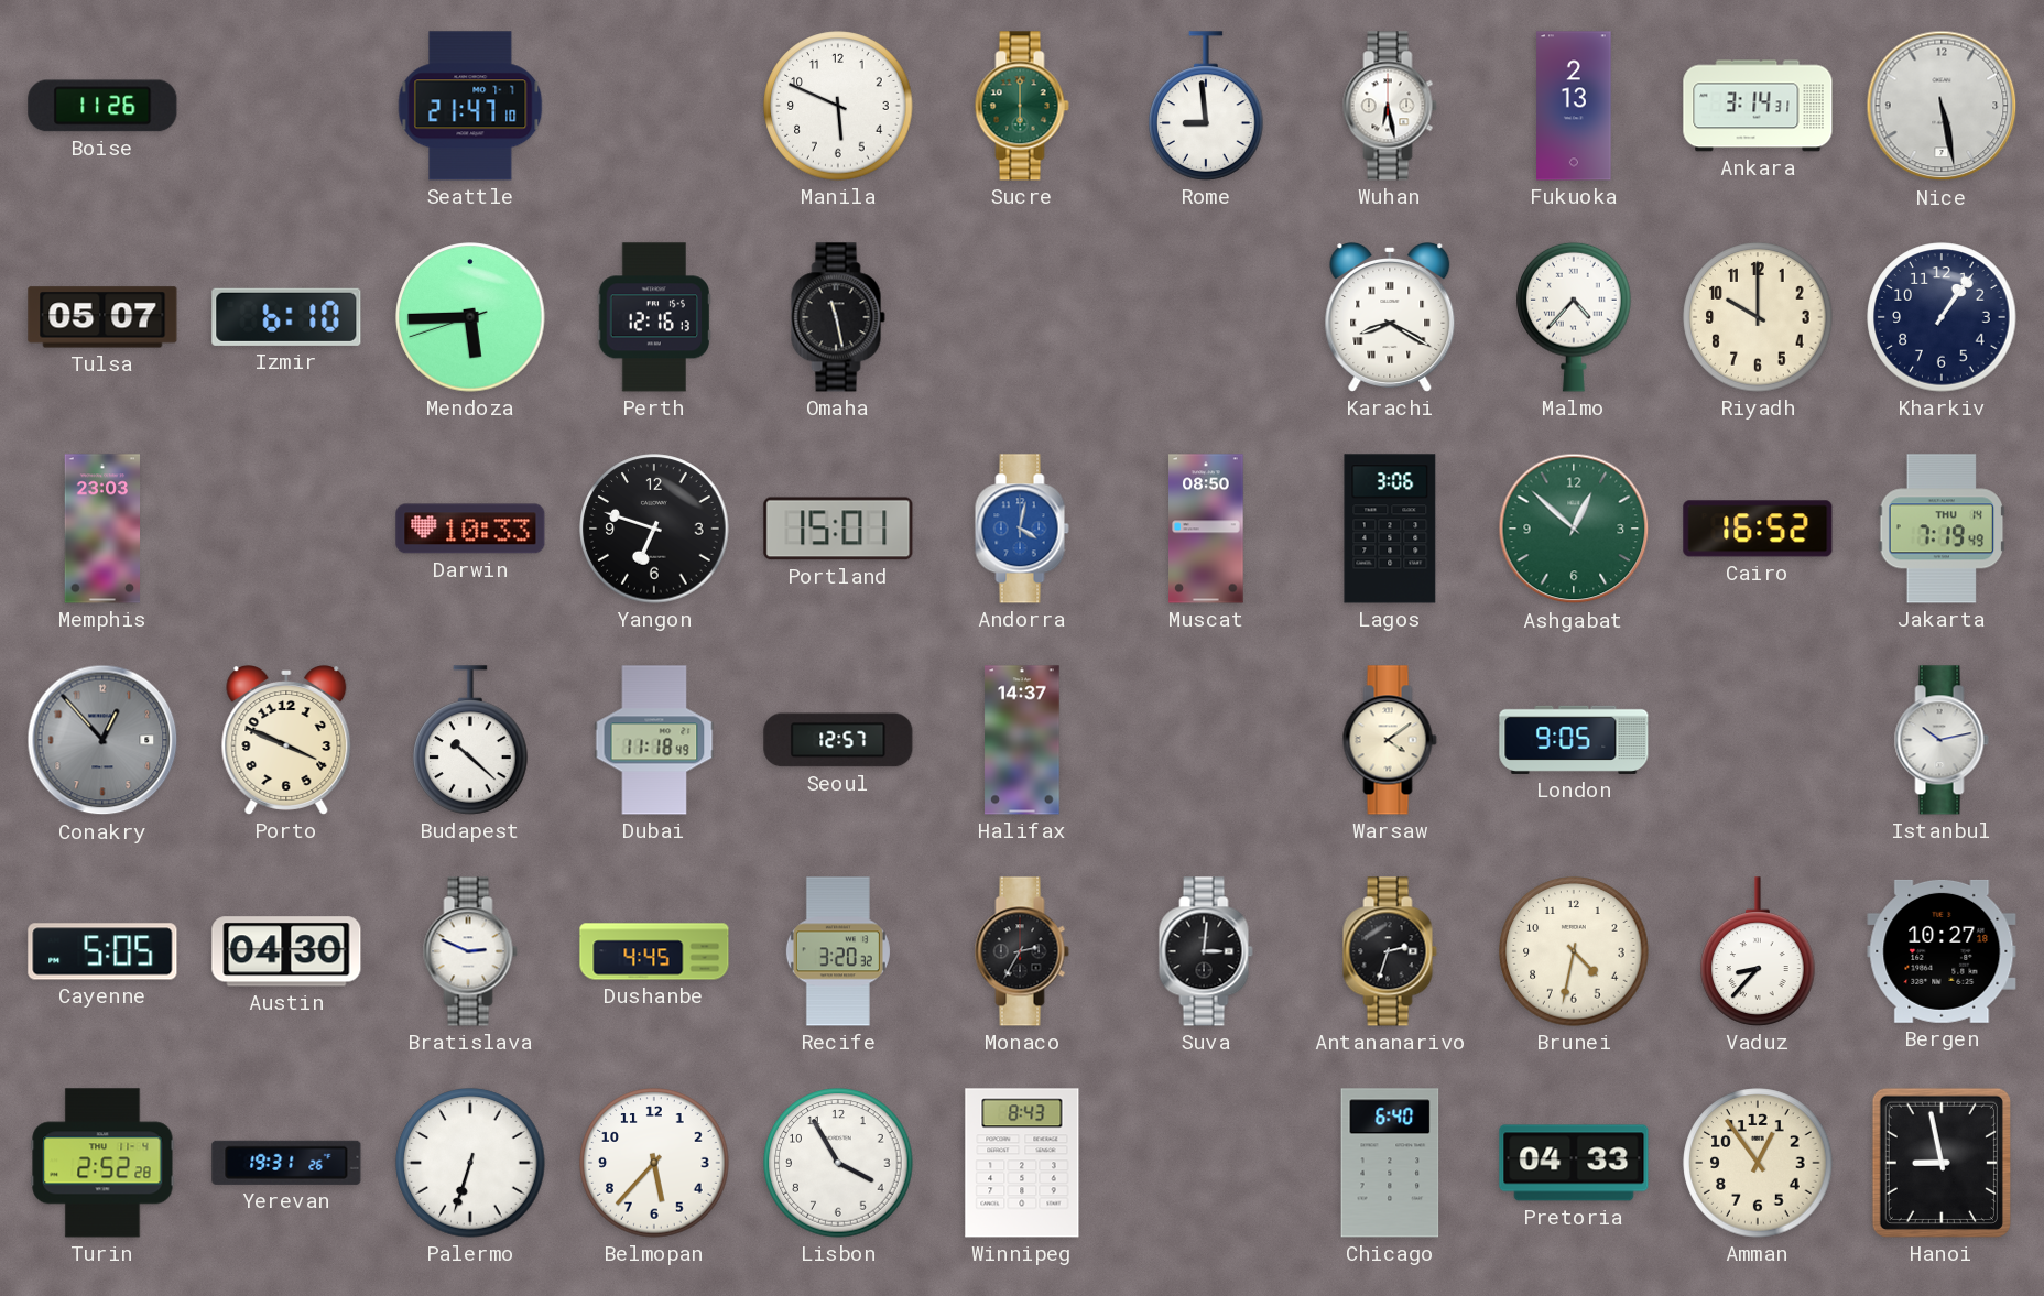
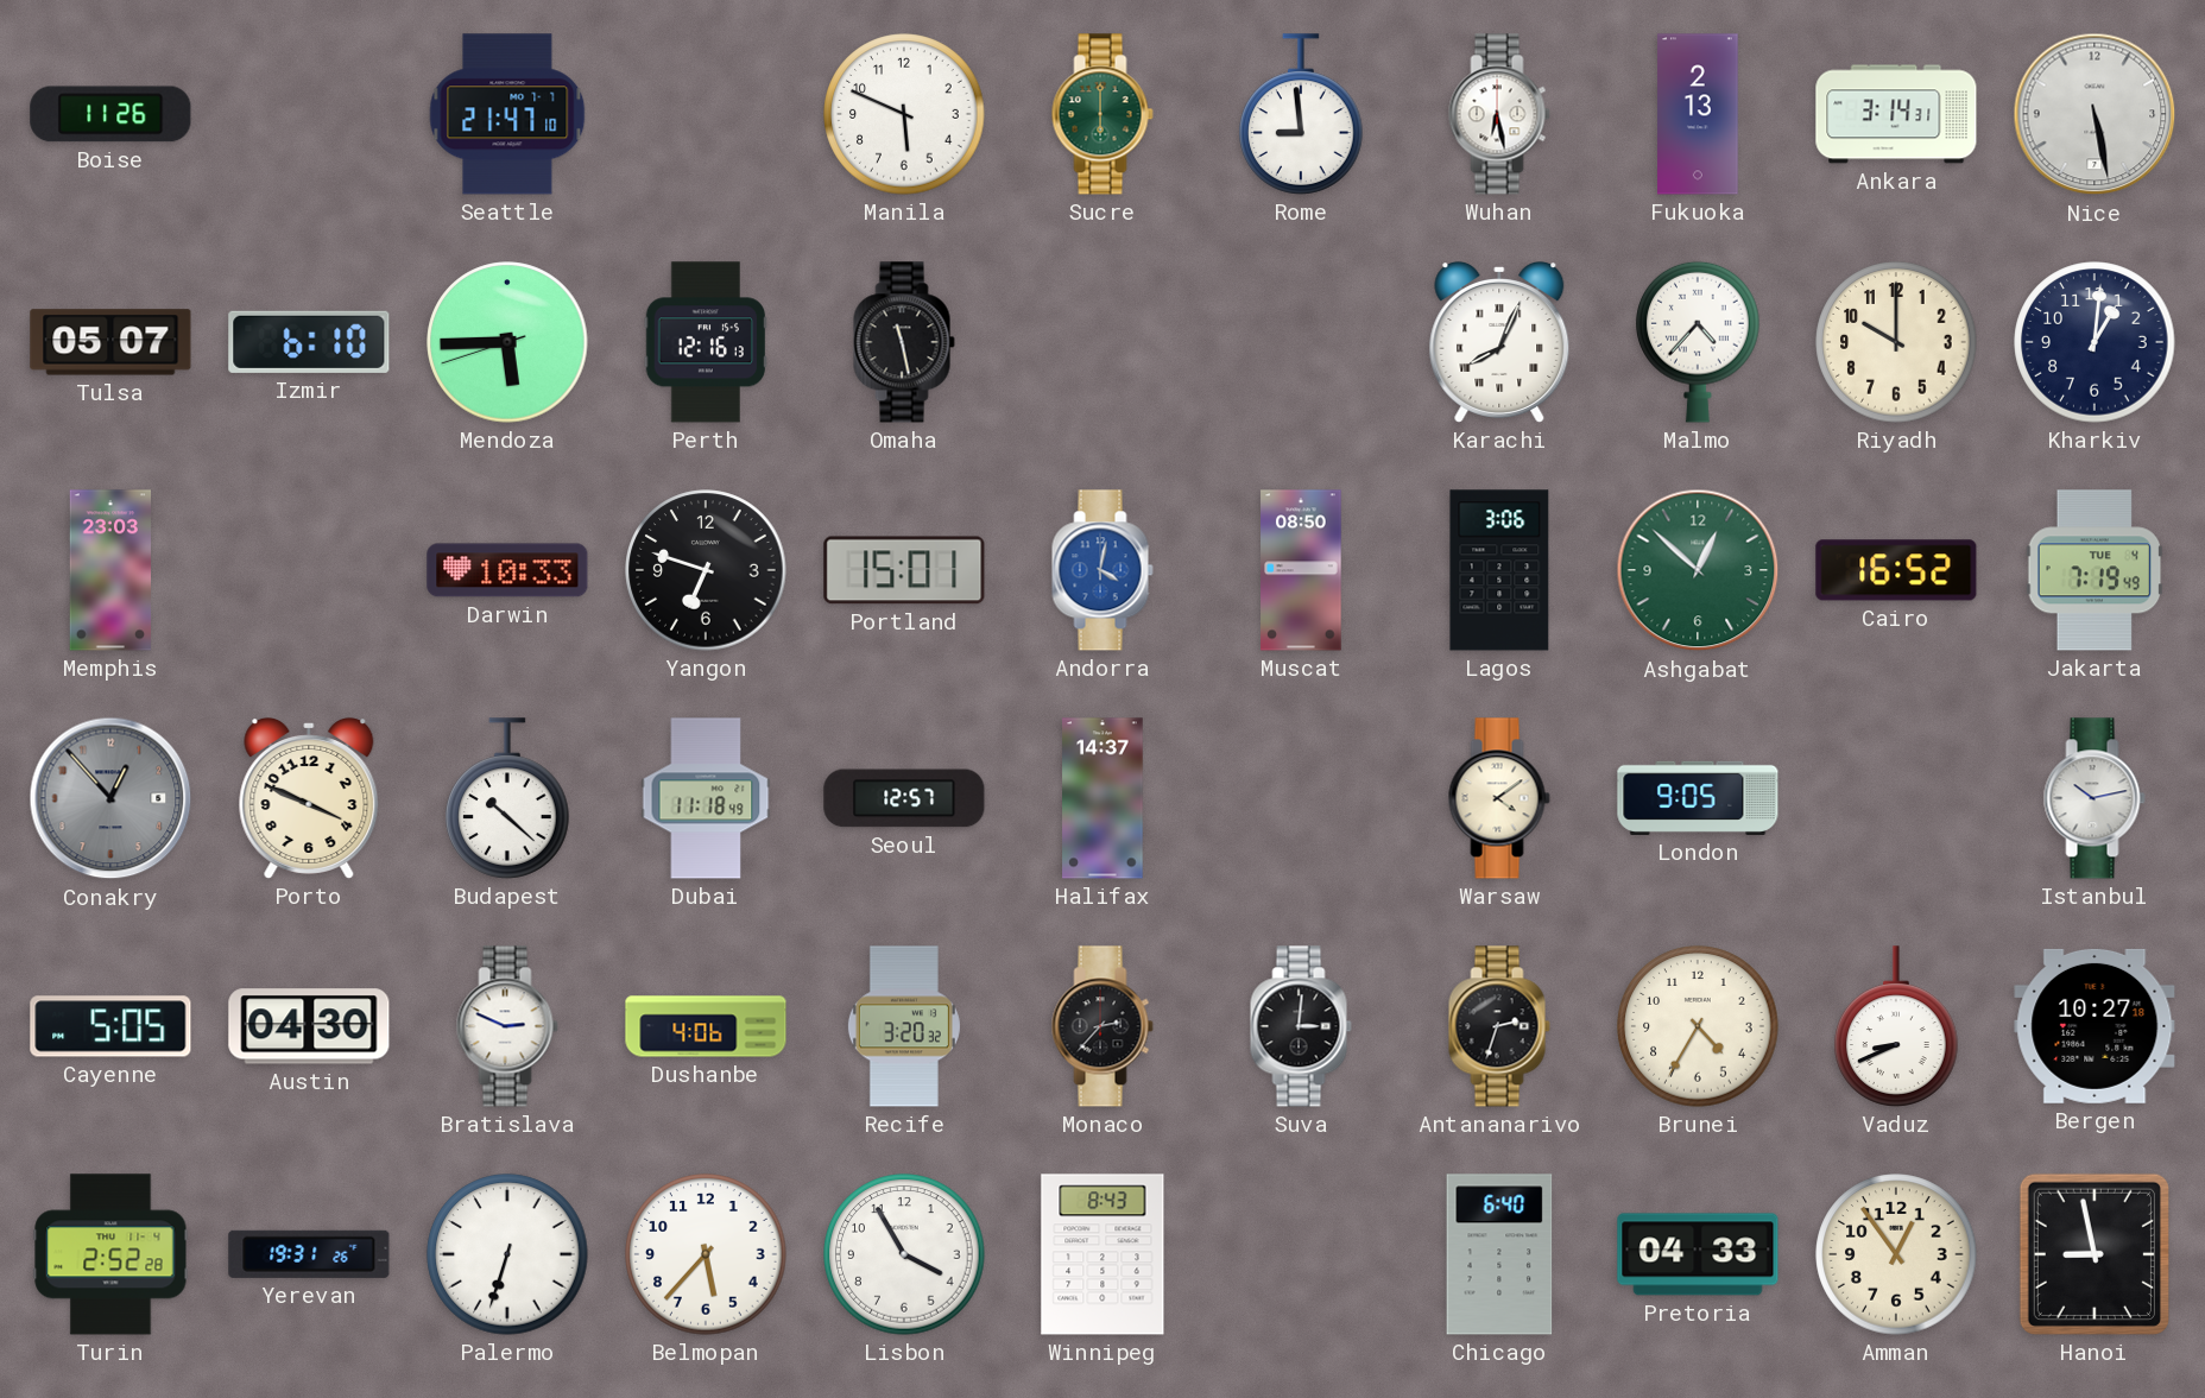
Karachi: 8:20 -> 8:04
Kharkiv: 1:06 -> 1:01
Jakarta date: THU 14 -> TUE 4
Dushanbe: 4:45 -> 4:06
Monaco: 2:35 -> 2:37
Brunei: 4:32 -> 4:35
Vaduz: 8:37 -> 8:41
